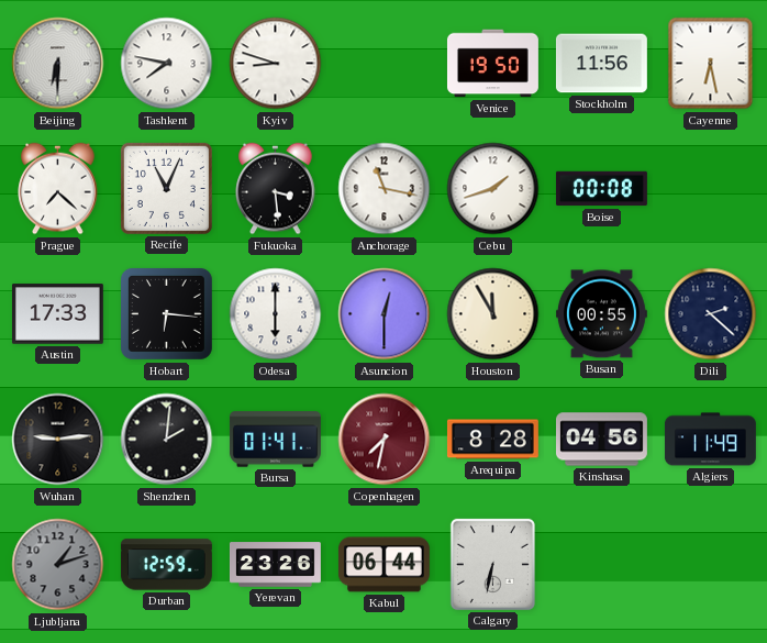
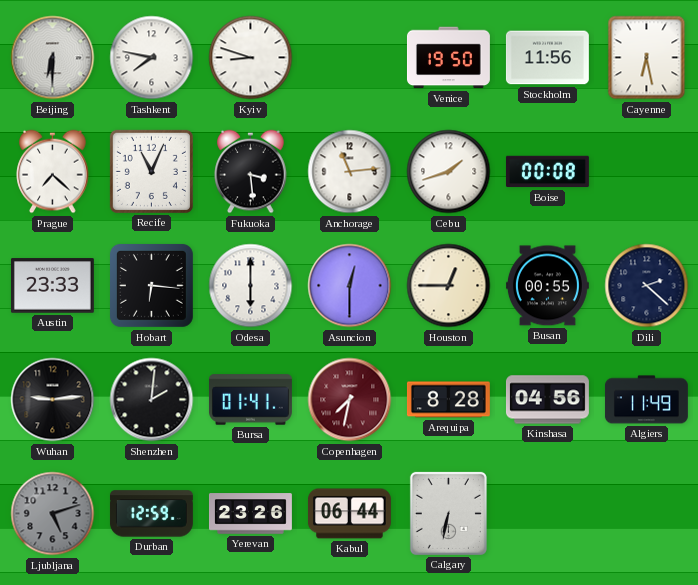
Anchorage: 11:17 -> 11:14
Austin: 17:33 -> 23:33
Houston: 11:55 -> 12:45
Ljubljana: 1:12 -> 5:12
